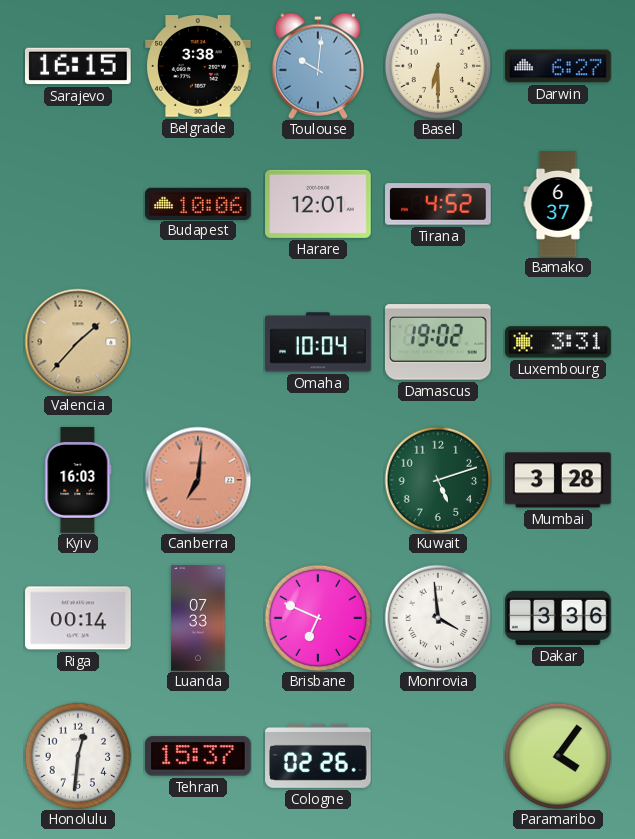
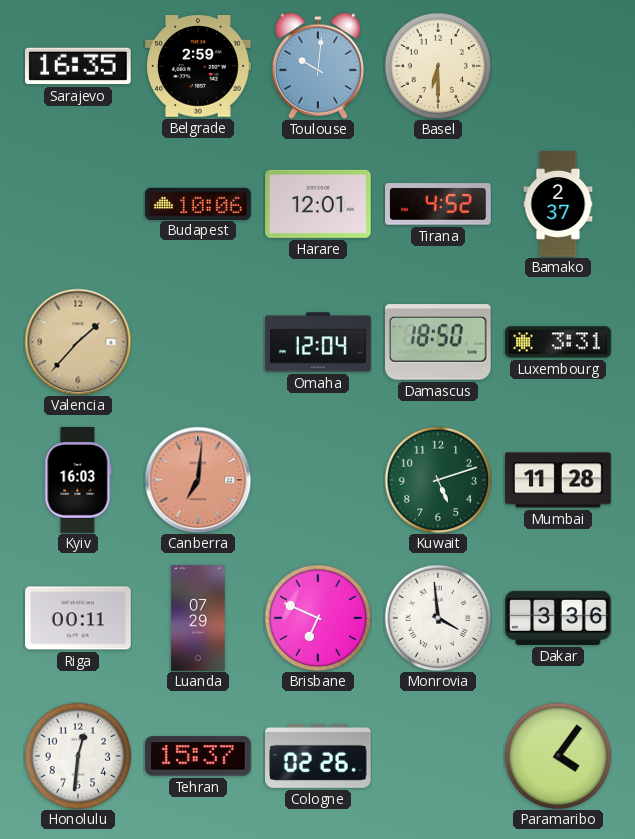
Sarajevo: 16:15 -> 16:35
Belgrade: 3:38 -> 2:59
Darwin: 6:27 -> none
Bamako: 6:37 -> 2:37
Omaha: 10:04 -> 12:04
Damascus: 19:02 -> 18:50
Mumbai: 3:28 -> 11:28
Riga: 00:14 -> 00:11
Luanda: 07:33 -> 07:29
